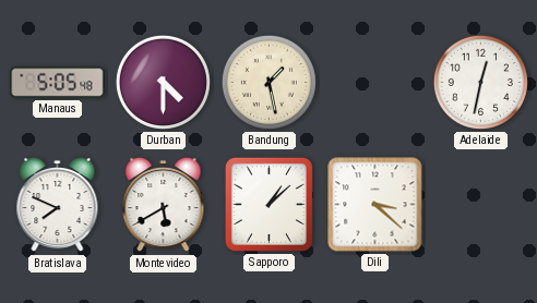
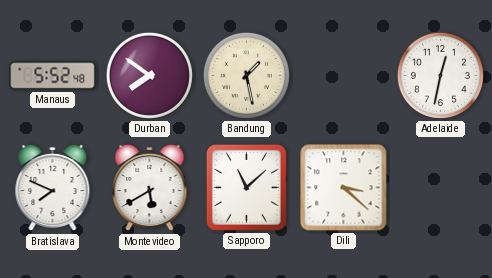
Manaus: 5:05 -> 5:52
Durban: 4:30 -> 7:51
Sapporo: 1:08 -> 11:08
